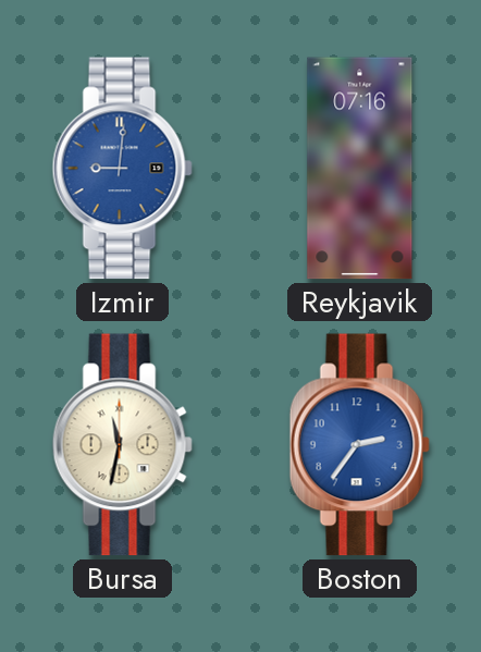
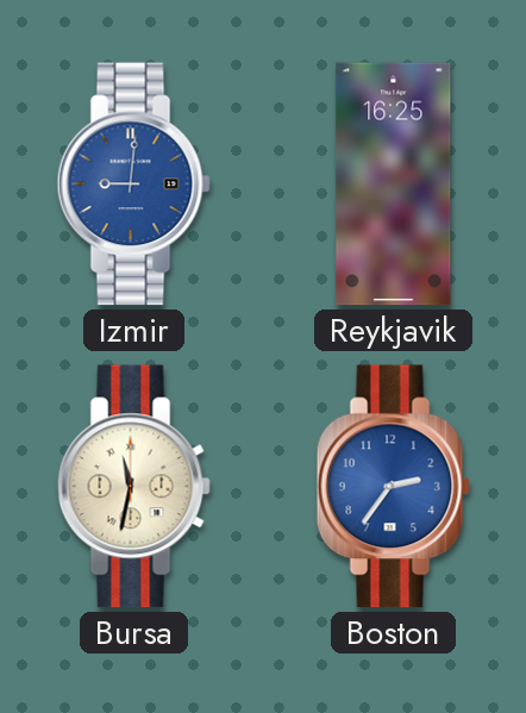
Reykjavik: 07:16 -> 16:25
